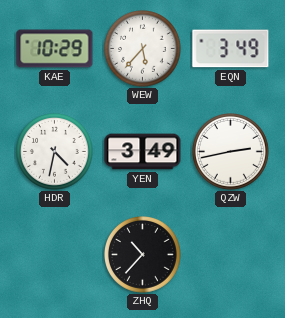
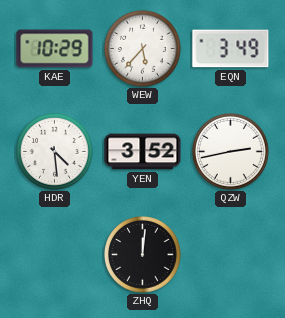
HDR: 4:32 -> 4:29
YEN: 3:49 -> 3:52
ZHQ: 10:37 -> 12:01
